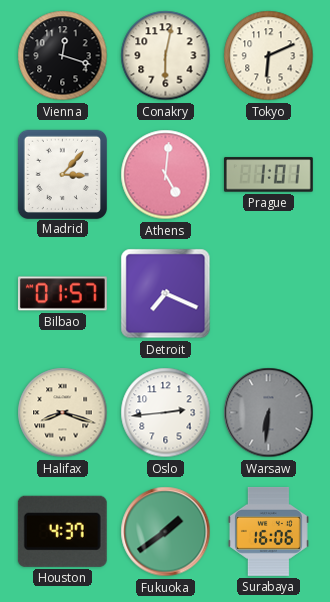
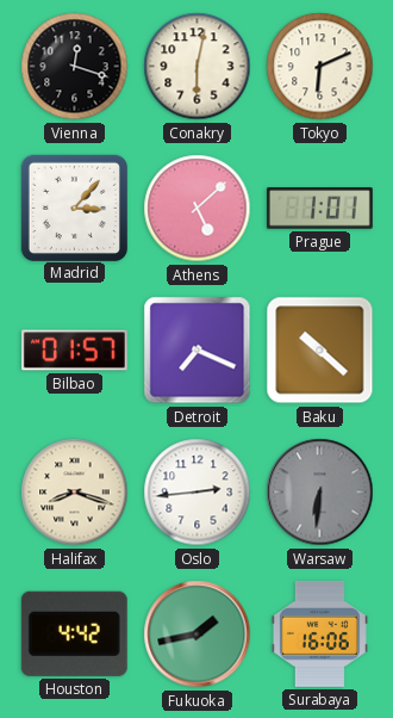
Athens: 5:01 -> 5:08
Baku: none -> 10:22
Houston: 4:37 -> 4:42
Fukuoka: 1:39 -> 1:43
